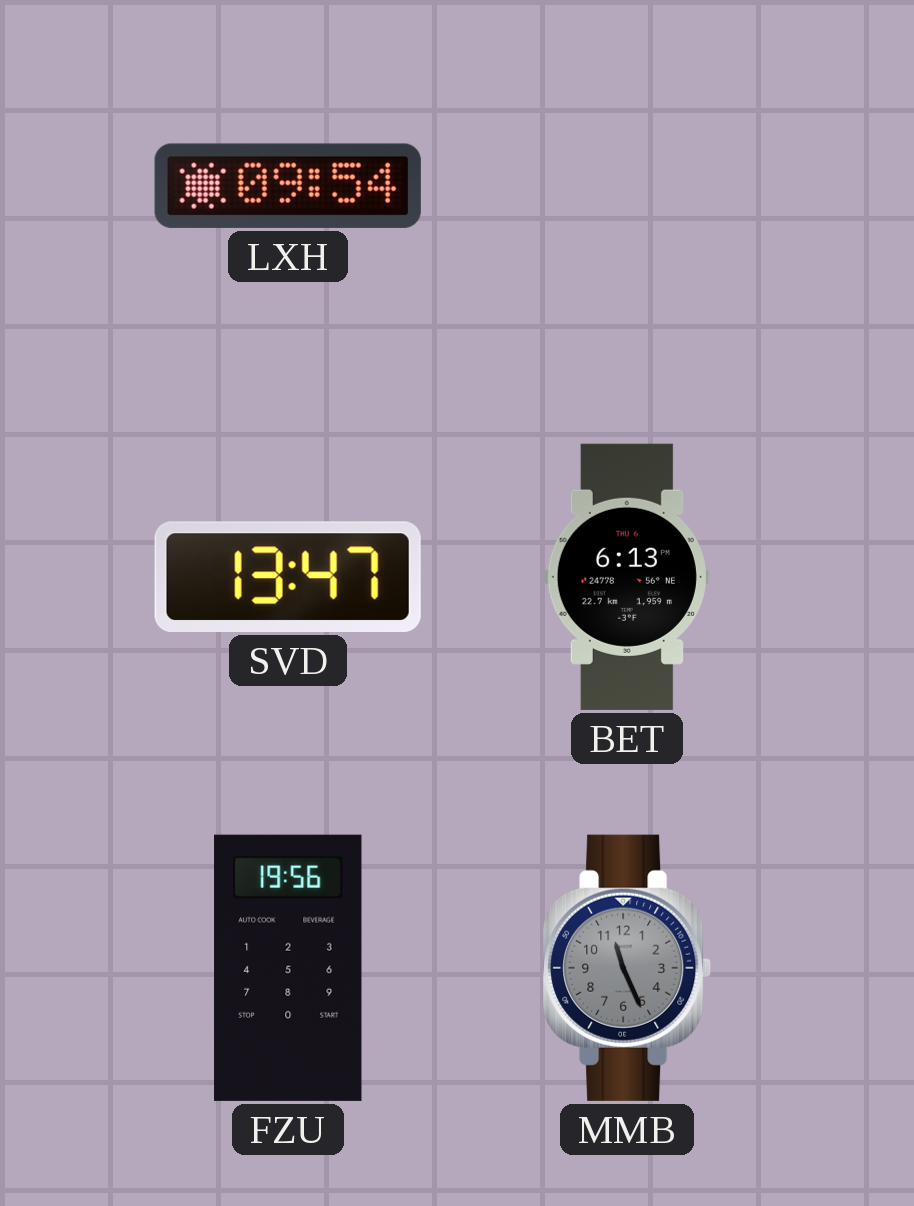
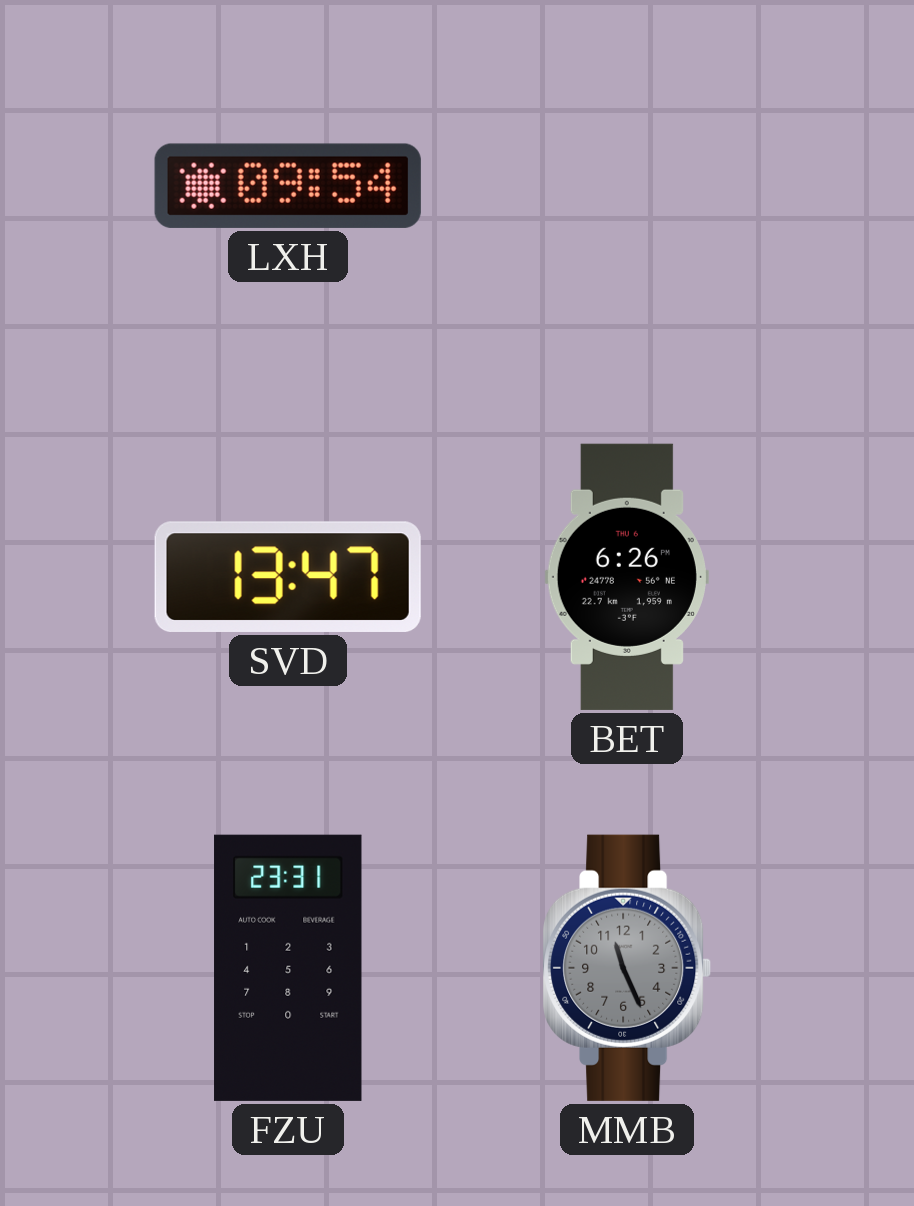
BET: 6:13 -> 6:26
FZU: 19:56 -> 23:31
